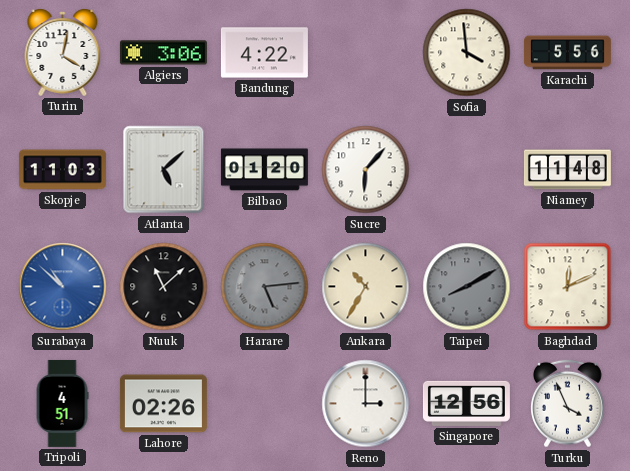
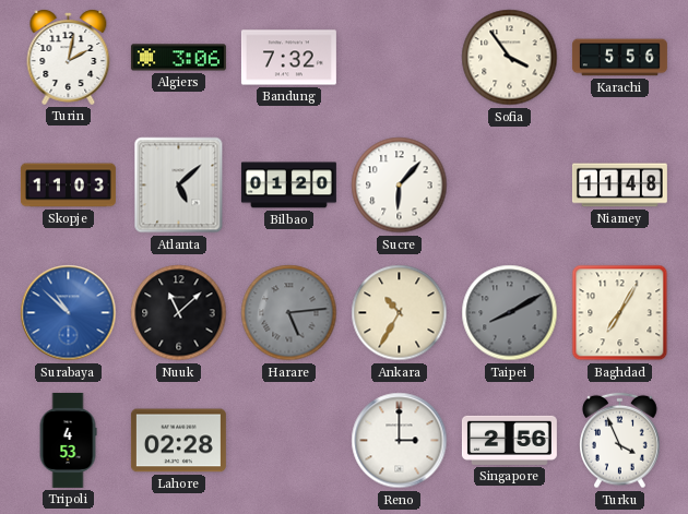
Turin: 4:02 -> 2:02
Bandung: 4:22 -> 7:32
Sofia: 3:59 -> 3:54
Baghdad: 12:11 -> 7:05
Tripoli: 4:51 -> 4:53
Lahore: 02:26 -> 02:28
Singapore: 12:56 -> 2:56
